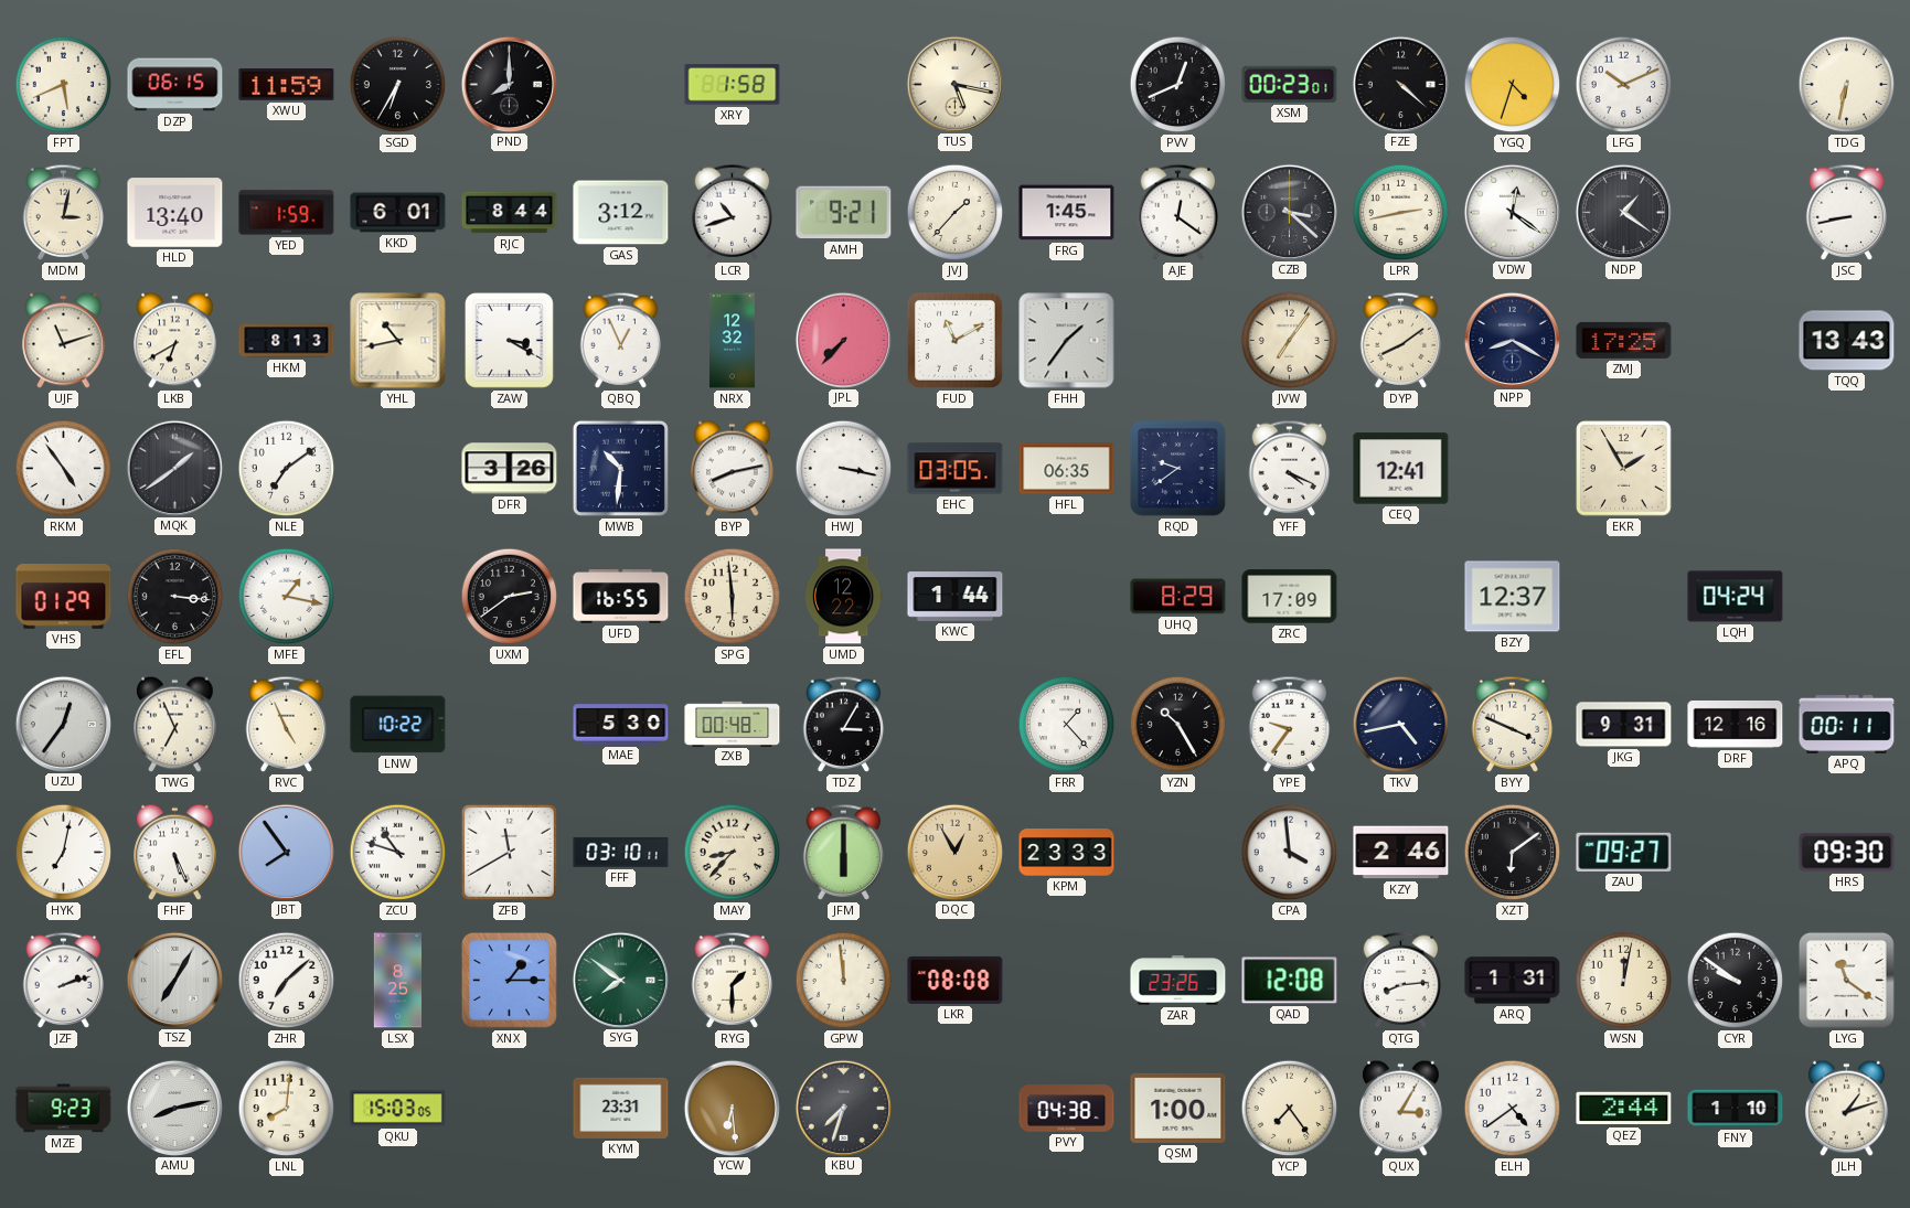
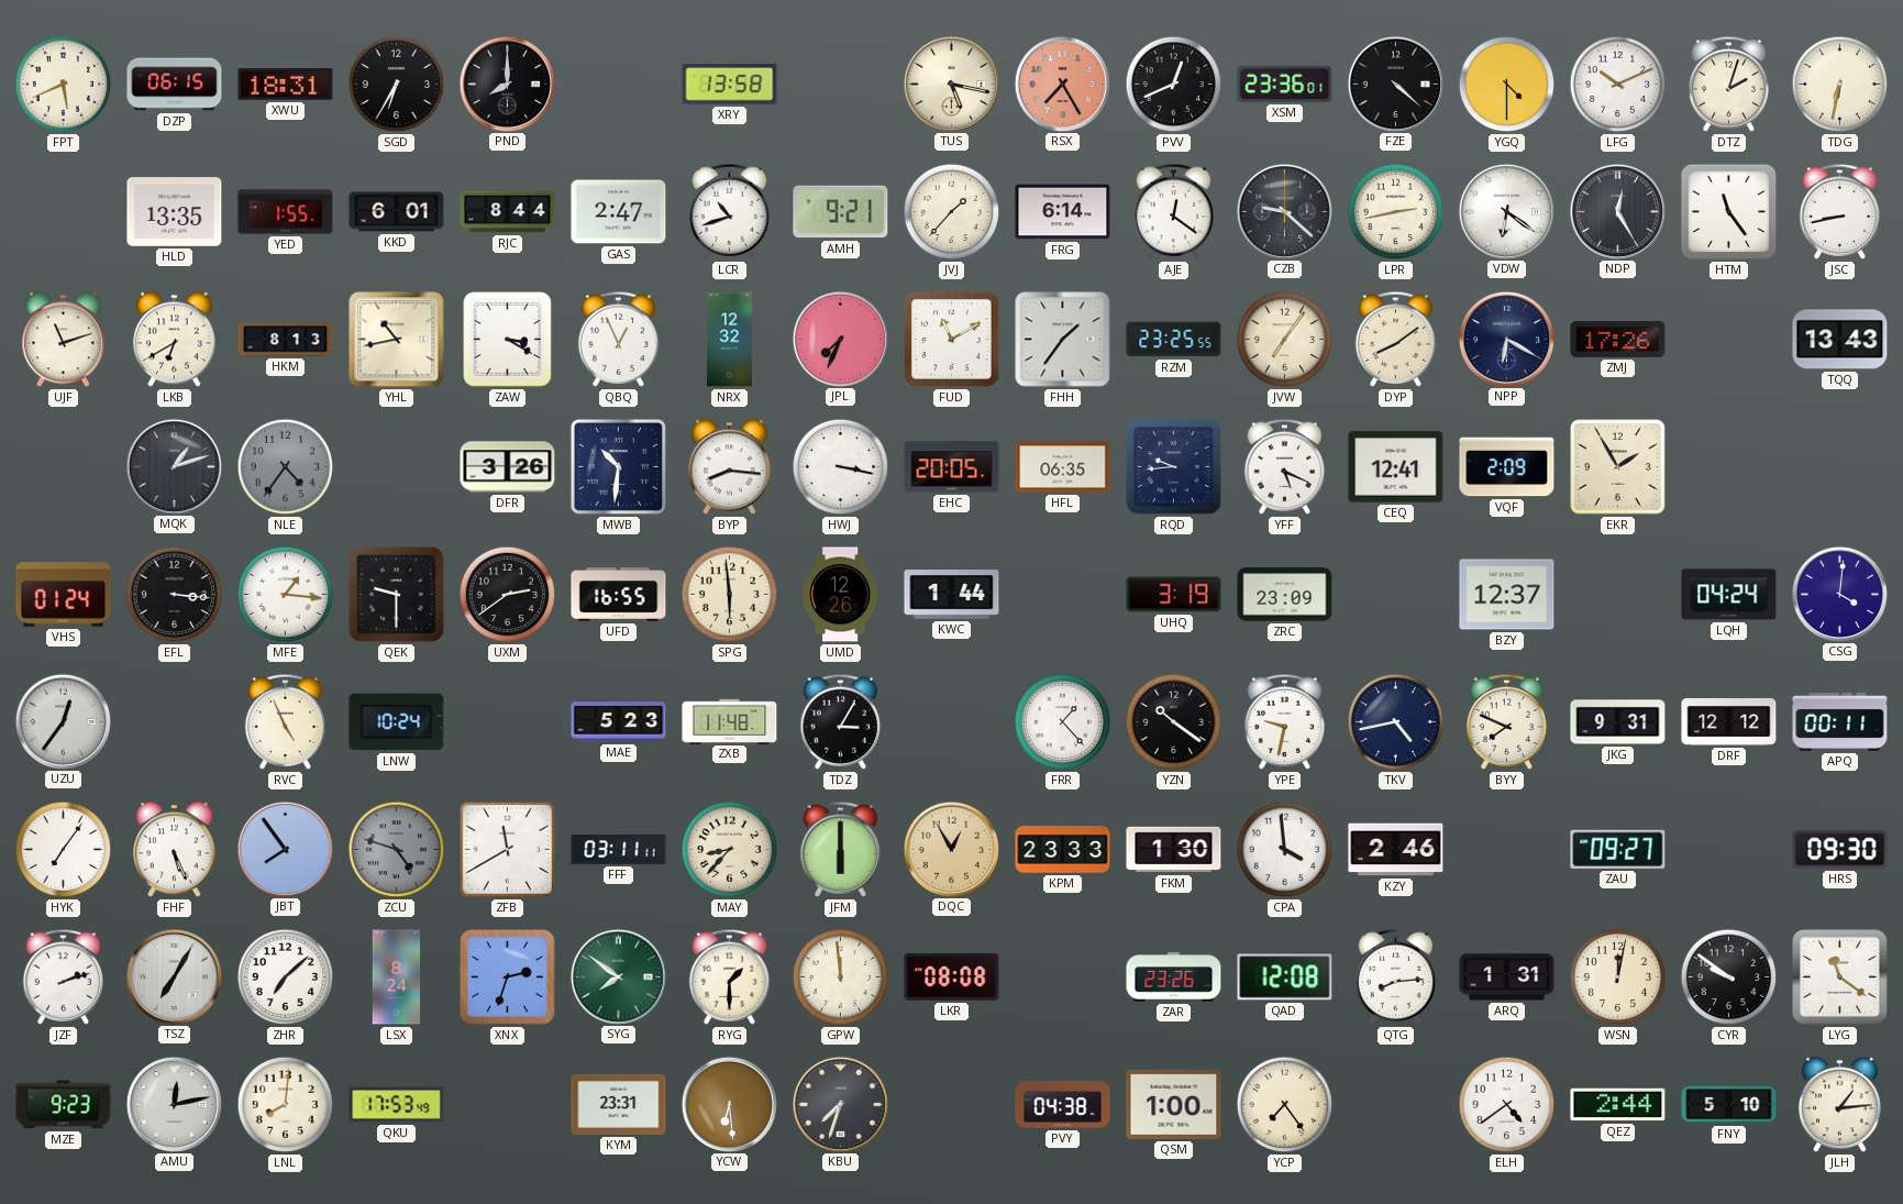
XWU: 11:59 -> 18:31
XRY: 1:58 -> 13:58
RSX: none -> 7:25
XSM: 00:23 -> 23:36
YGQ: 4:33 -> 4:30
DTZ: none -> 2:03
MDM: 3:02 -> none
HLD: 13:40 -> 13:35
YED: 1:59 -> 1:55
GAS: 3:12 -> 2:47
FRG: 1:45 -> 6:14
CZB: 3:22 -> 9:22
VDW: 12:21 -> 6:21
NDP: 1:21 -> 12:25
HTM: none -> 11:24
JPL: 7:37 -> 7:34
RZM: none -> 23:25
NPP: 8:20 -> 6:20
ZMJ: 17:25 -> 17:26
RKM: 4:54 -> none
MQK: 1:39 -> 1:12
NLE: 7:09 -> 4:36
NLE dial: white -> grey
BYP: 8:13 -> 8:16
EHC: 03:05 -> 20:05
RQD: 9:39 -> 9:44
YFF: 4:19 -> 5:19
VQF: none -> 2:09
VHS: 01:29 -> 01:24
MFE: 1:17 -> 1:16
QEK: none -> 9:30
UMD: 12:22 -> 12:26
UHQ: 8:29 -> 3:19
ZRC: 17:09 -> 23:09
CSG: none -> 4:01
TWG: 6:56 -> none
LNW: 10:22 -> 10:24
MAE: 5:30 -> 5:23
ZXB: 00:48 -> 11:48
YZN: 10:25 -> 10:21
YPE: 9:36 -> 9:32
BYY: 3:49 -> 7:49
DRF: 12:16 -> 12:12
HYK: 7:02 -> 7:06
ZCU: 10:48 -> 4:48
ZCU dial: white -> grey
FFF: 03:10 -> 03:11
FKM: none -> 1:30
XZT: 6:09 -> none
LSX: 8:25 -> 8:24
XNX: 1:15 -> 2:33
AMU: 8:13 -> 12:13
QKU: 15:03 -> 17:53
QUX: 3:05 -> none
FNY: 1:10 -> 5:10
JLH: 1:12 -> 1:14
